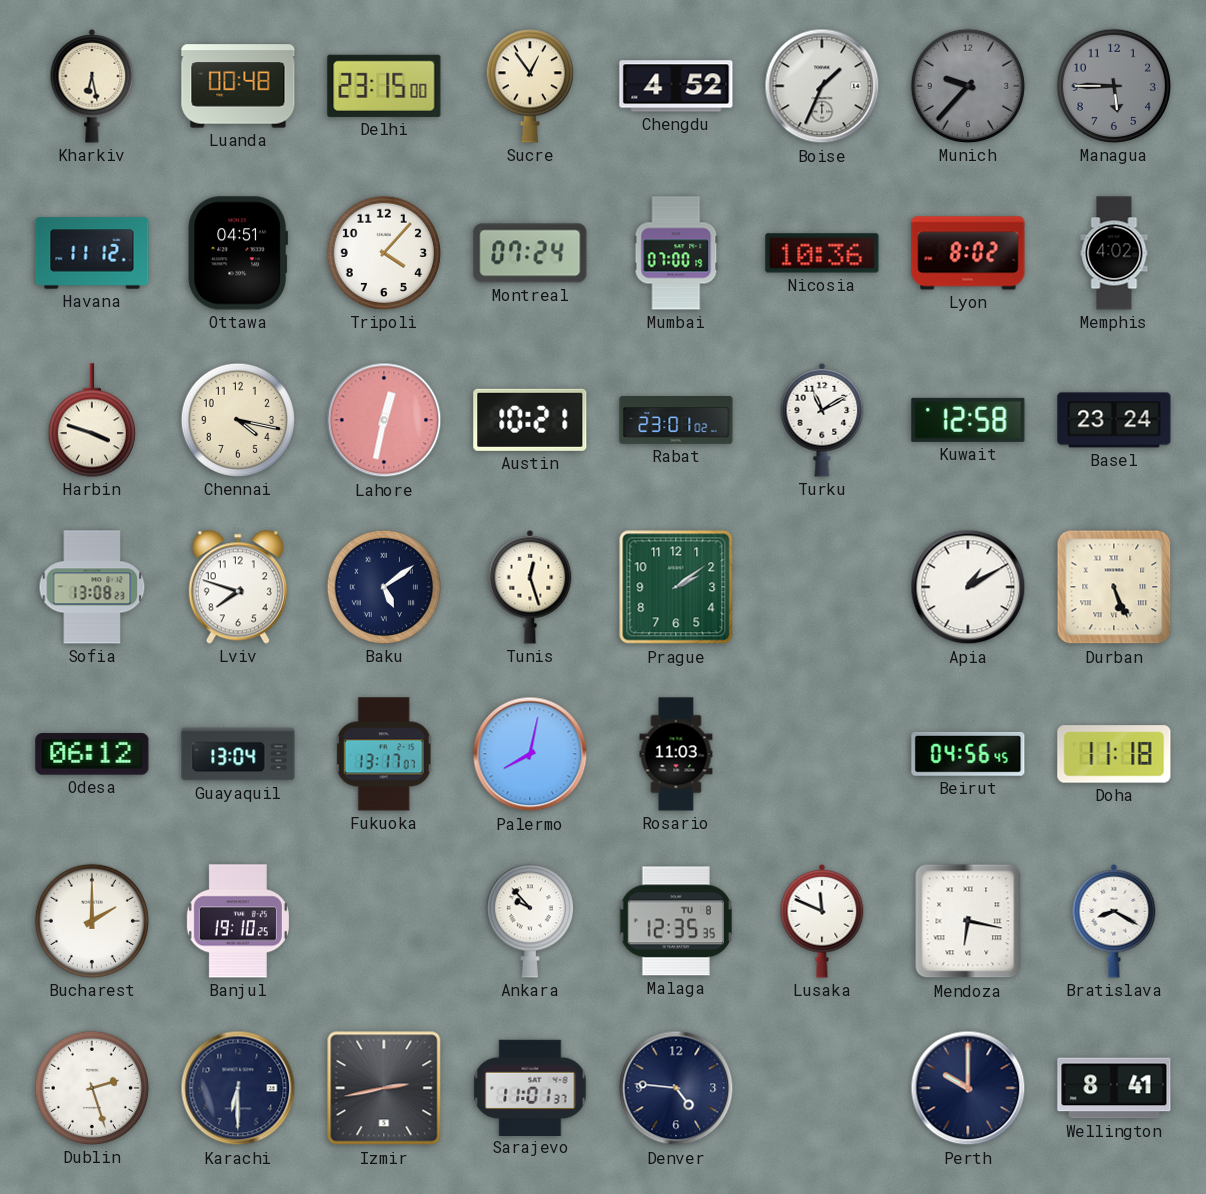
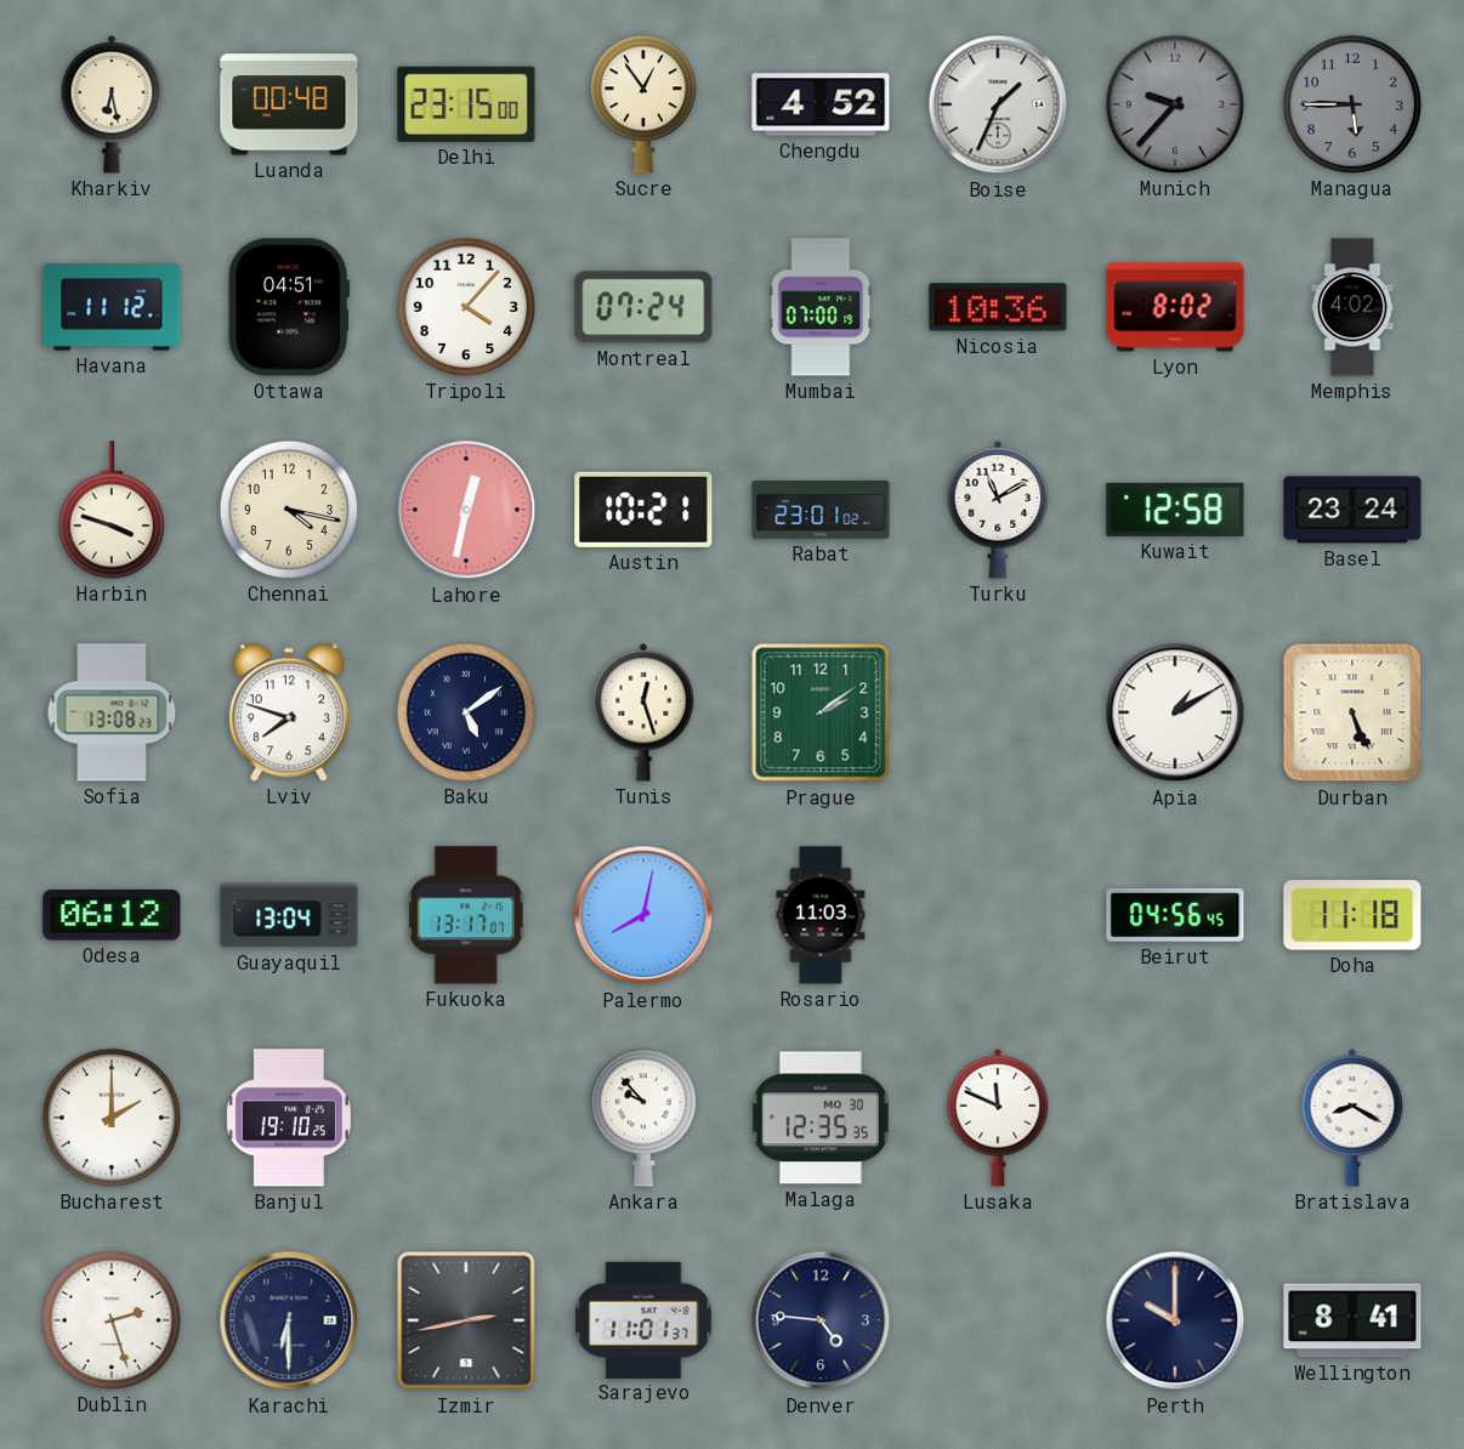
Malaga date: TU 8 -> MO 30
Mendoza: 6:17 -> none
